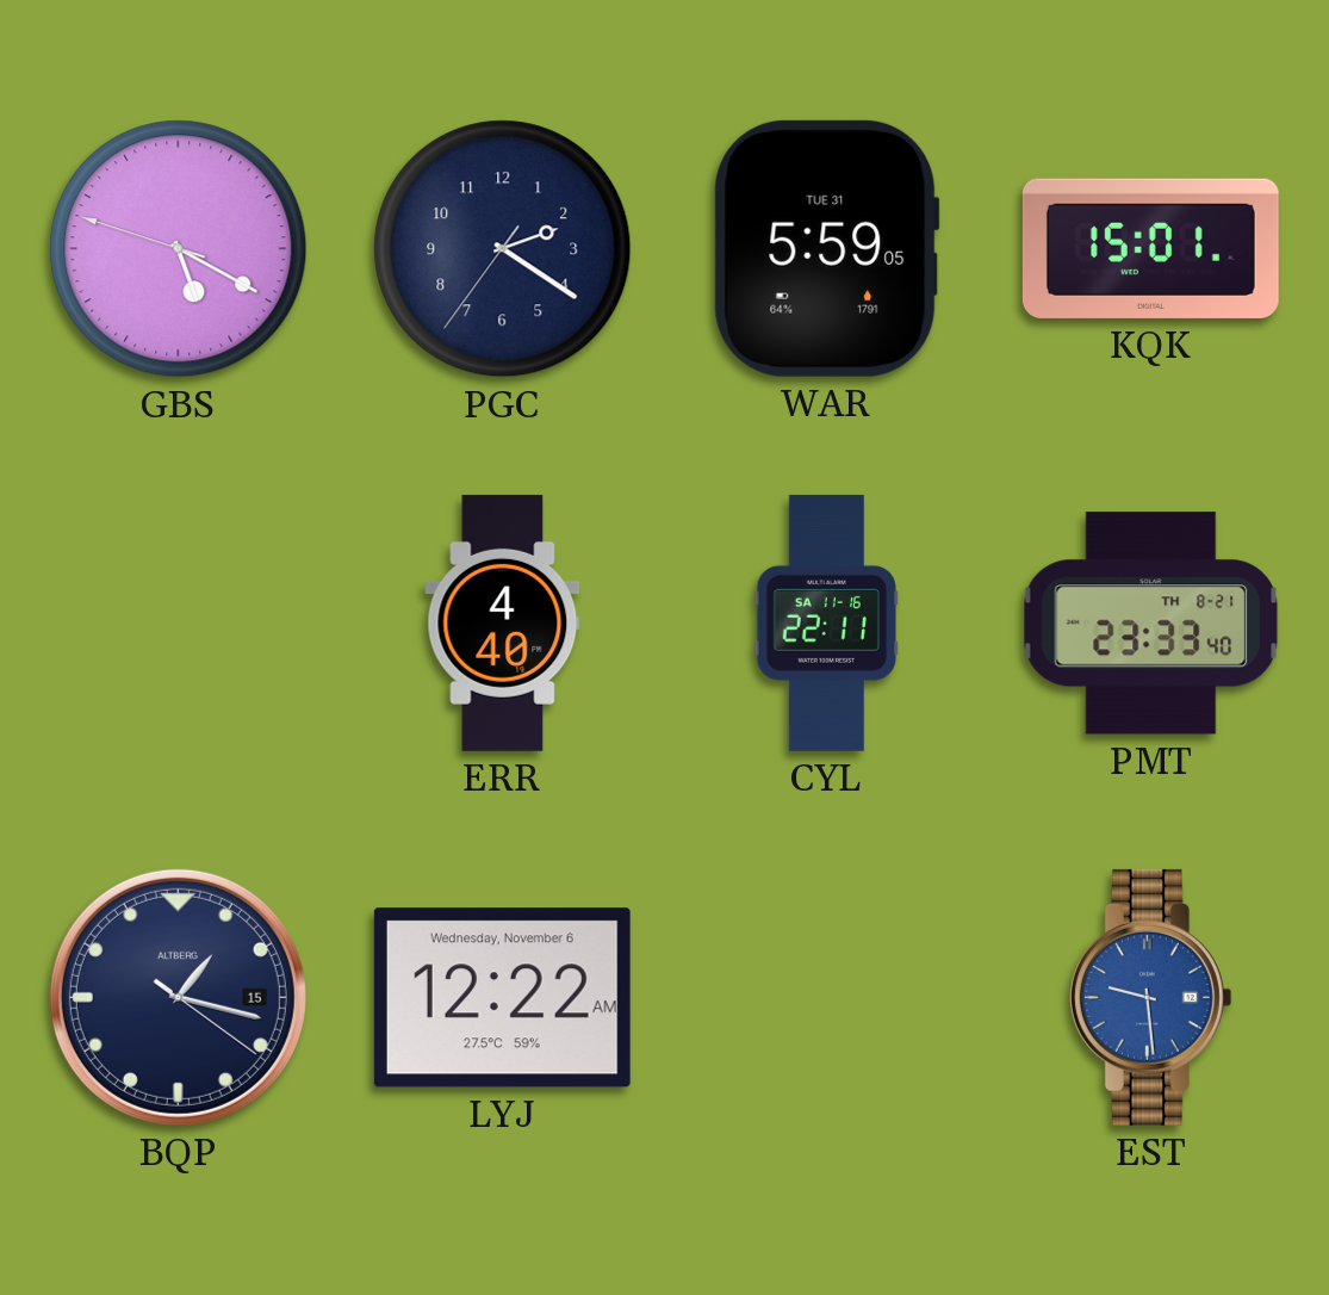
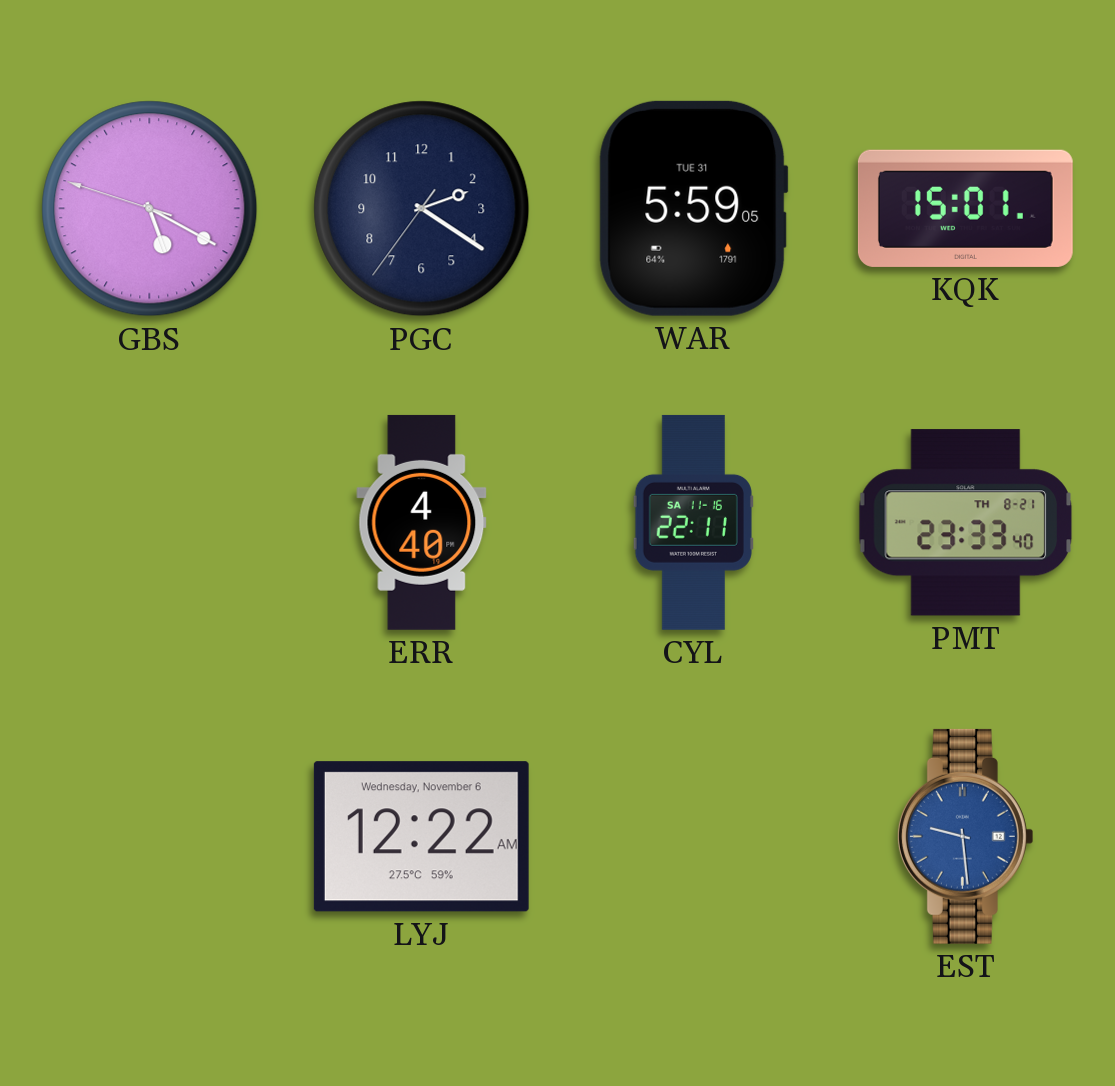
BQP: 1:17 -> none
